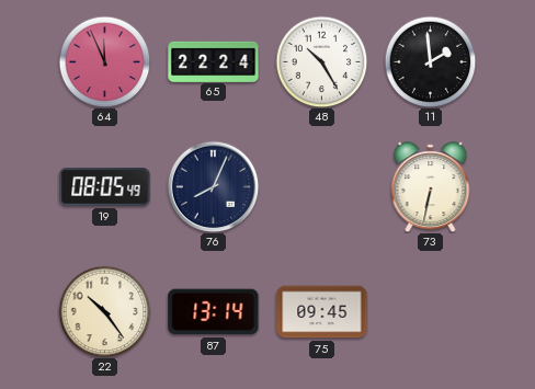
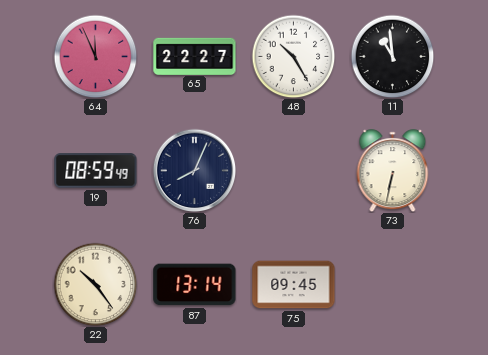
65: 22:24 -> 22:27
11: 1:59 -> 10:59
19: 08:05 -> 08:59
